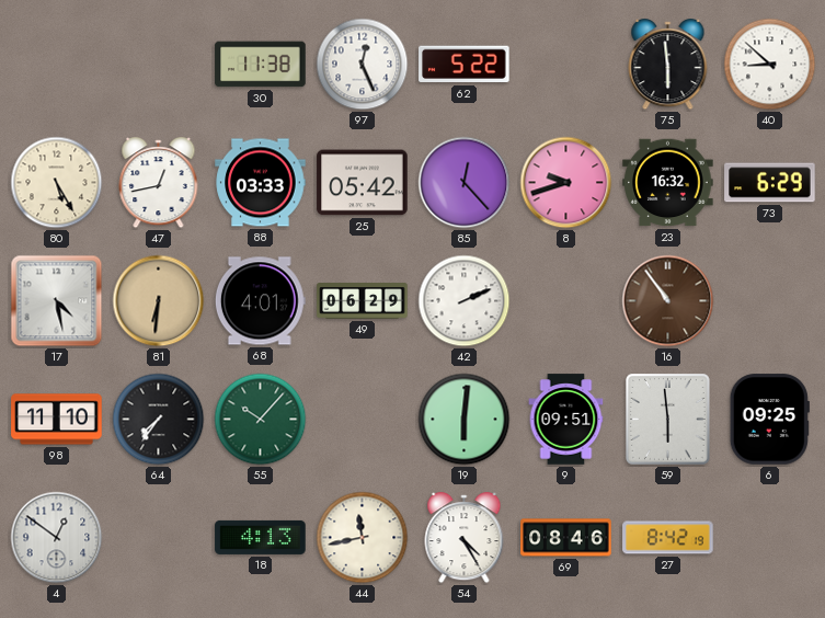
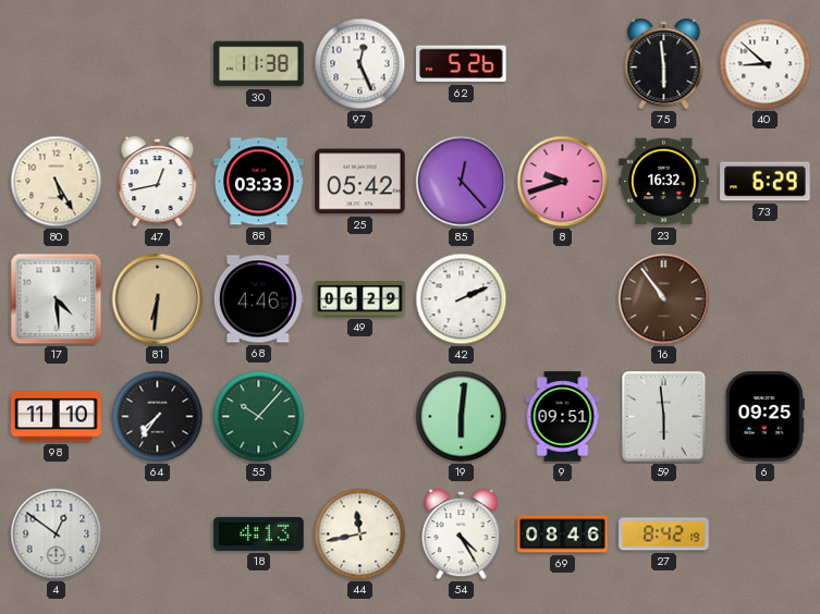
62: 5:22 -> 5:26
17: 4:28 -> 4:29
68: 4:01 -> 4:46
